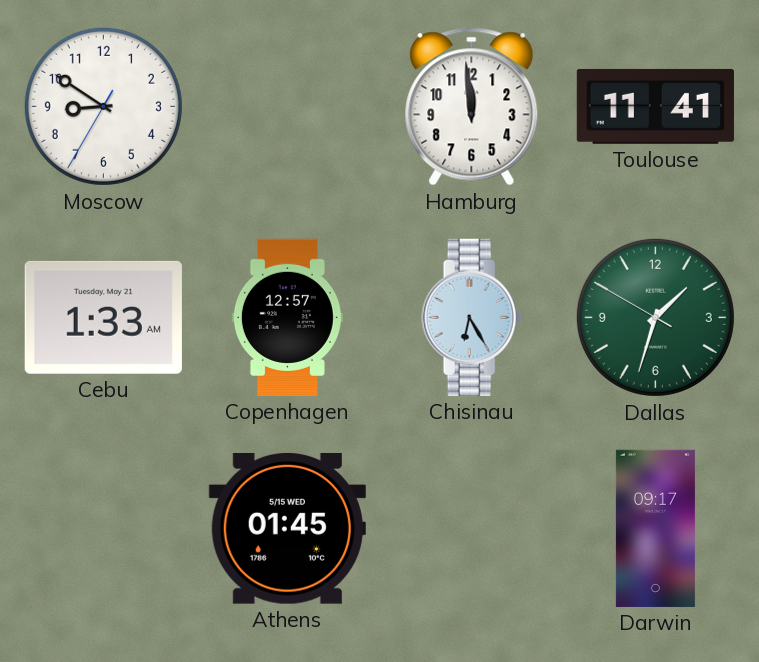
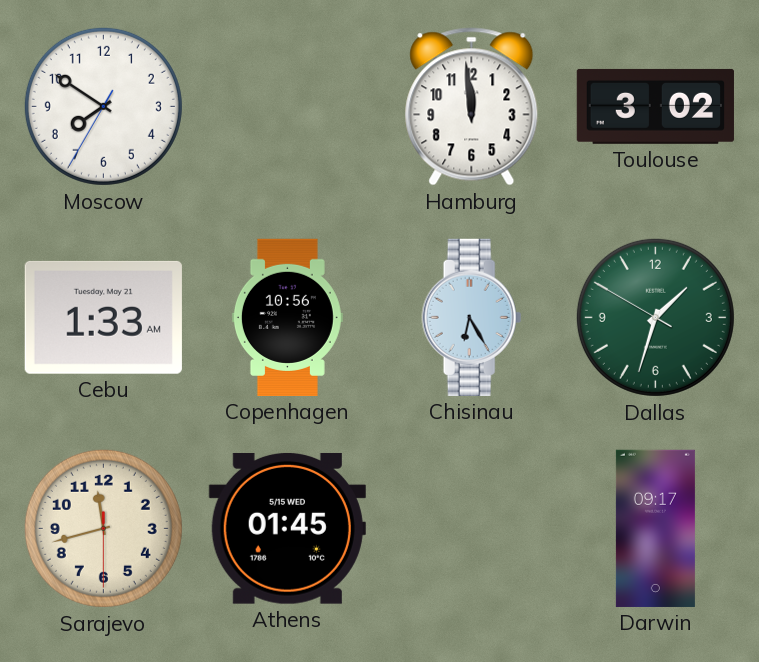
Moscow: 8:50 -> 7:50
Toulouse: 11:41 -> 3:02
Copenhagen: 12:57 -> 10:56
Sarajevo: none -> 11:42
